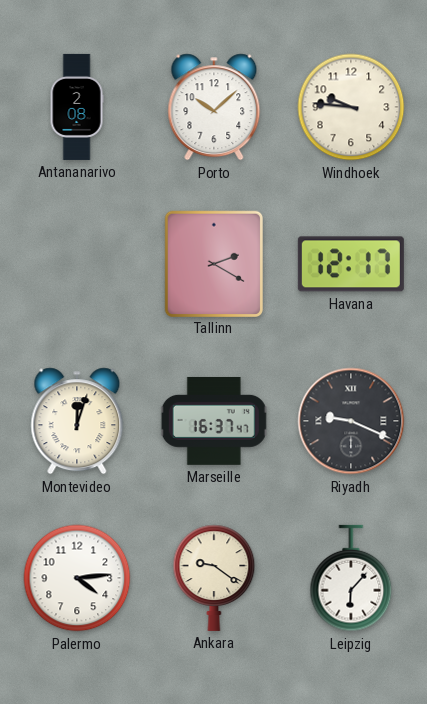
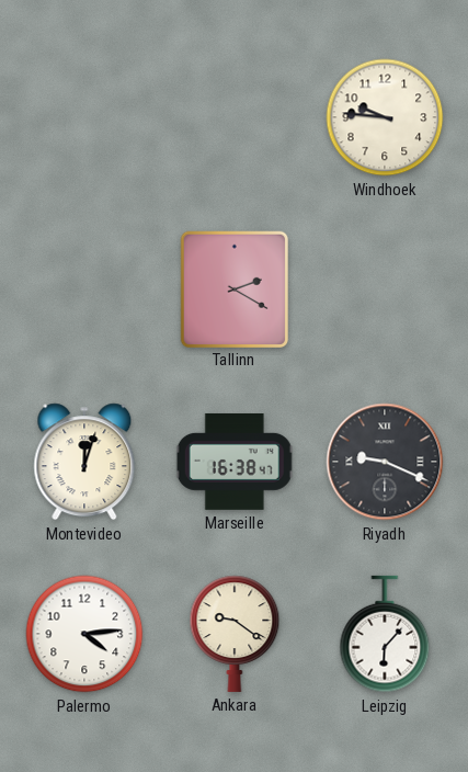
Antananarivo: 2:08 -> none
Porto: 10:08 -> none
Havana: 12:17 -> none
Marseille: 16:37 -> 16:38
